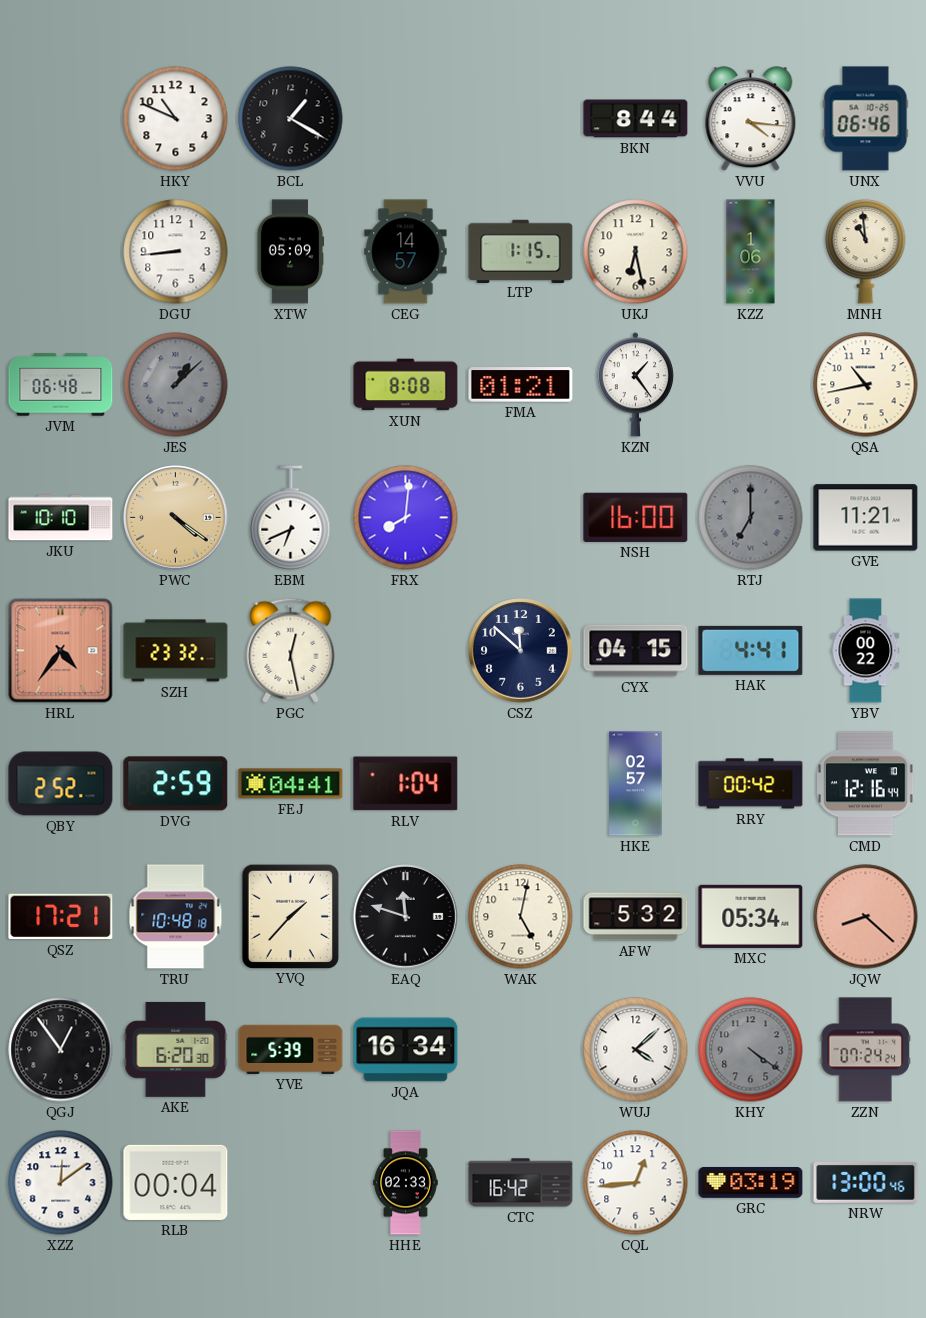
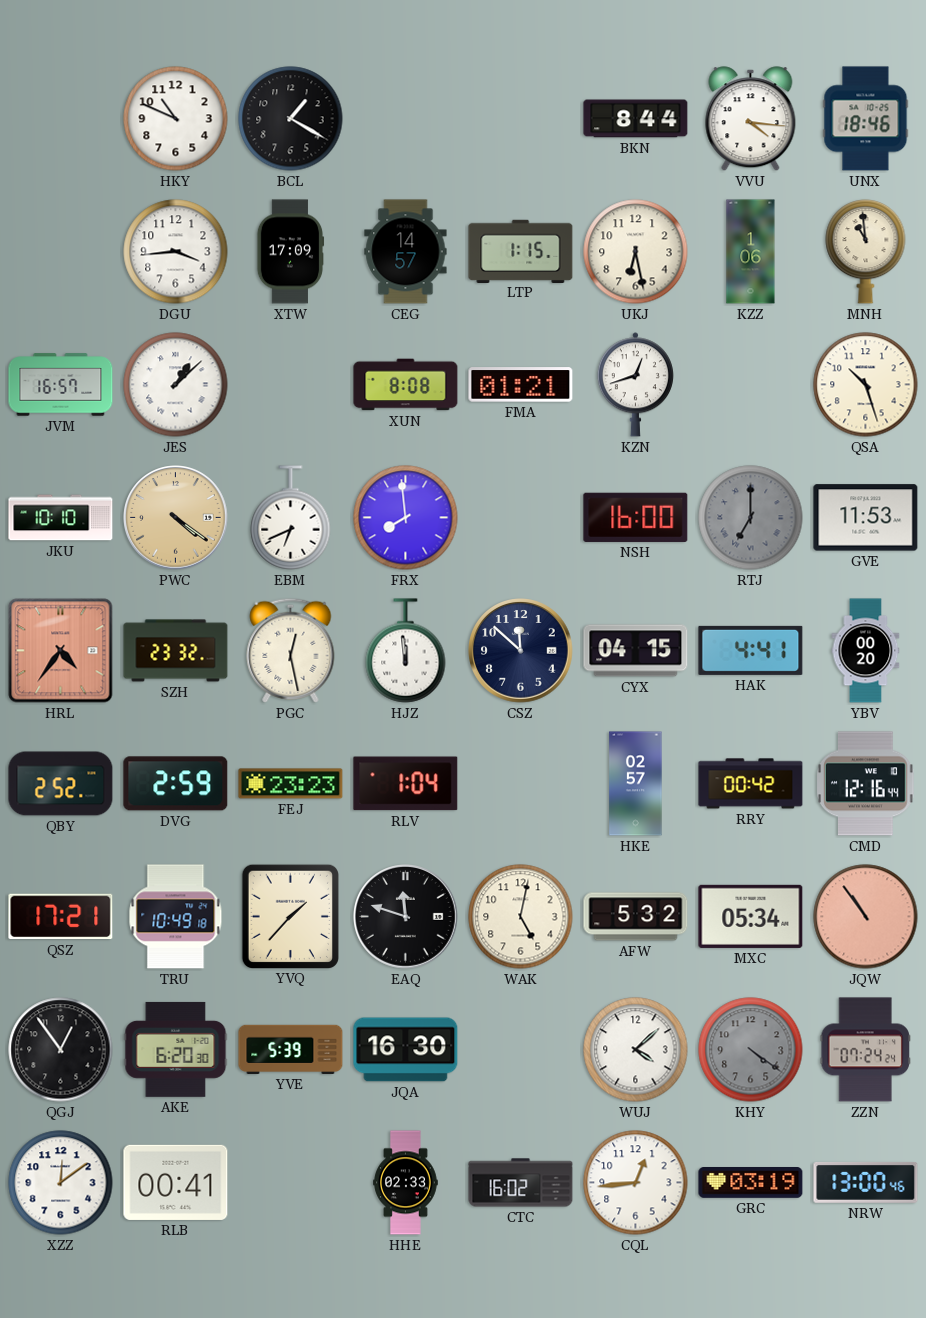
UNX: 06:46 -> 18:46
DGU: 8:44 -> 3:44
XTW: 05:09 -> 17:09
JVM: 06:48 -> 16:57
JES dial: grey -> white
KZN: 1:24 -> 12:42
QSA: 10:43 -> 10:27
FRX: 8:01 -> 7:59
GVE: 11:21 -> 11:53
HJZ: none -> 11:59
YBV: 00:22 -> 00:20
FEJ: 04:41 -> 23:23
TRU: 10:48 -> 10:49
JQW: 8:22 -> 10:54
JQA: 16:34 -> 16:30
RLB: 00:04 -> 00:41
CTC: 16:42 -> 16:02
